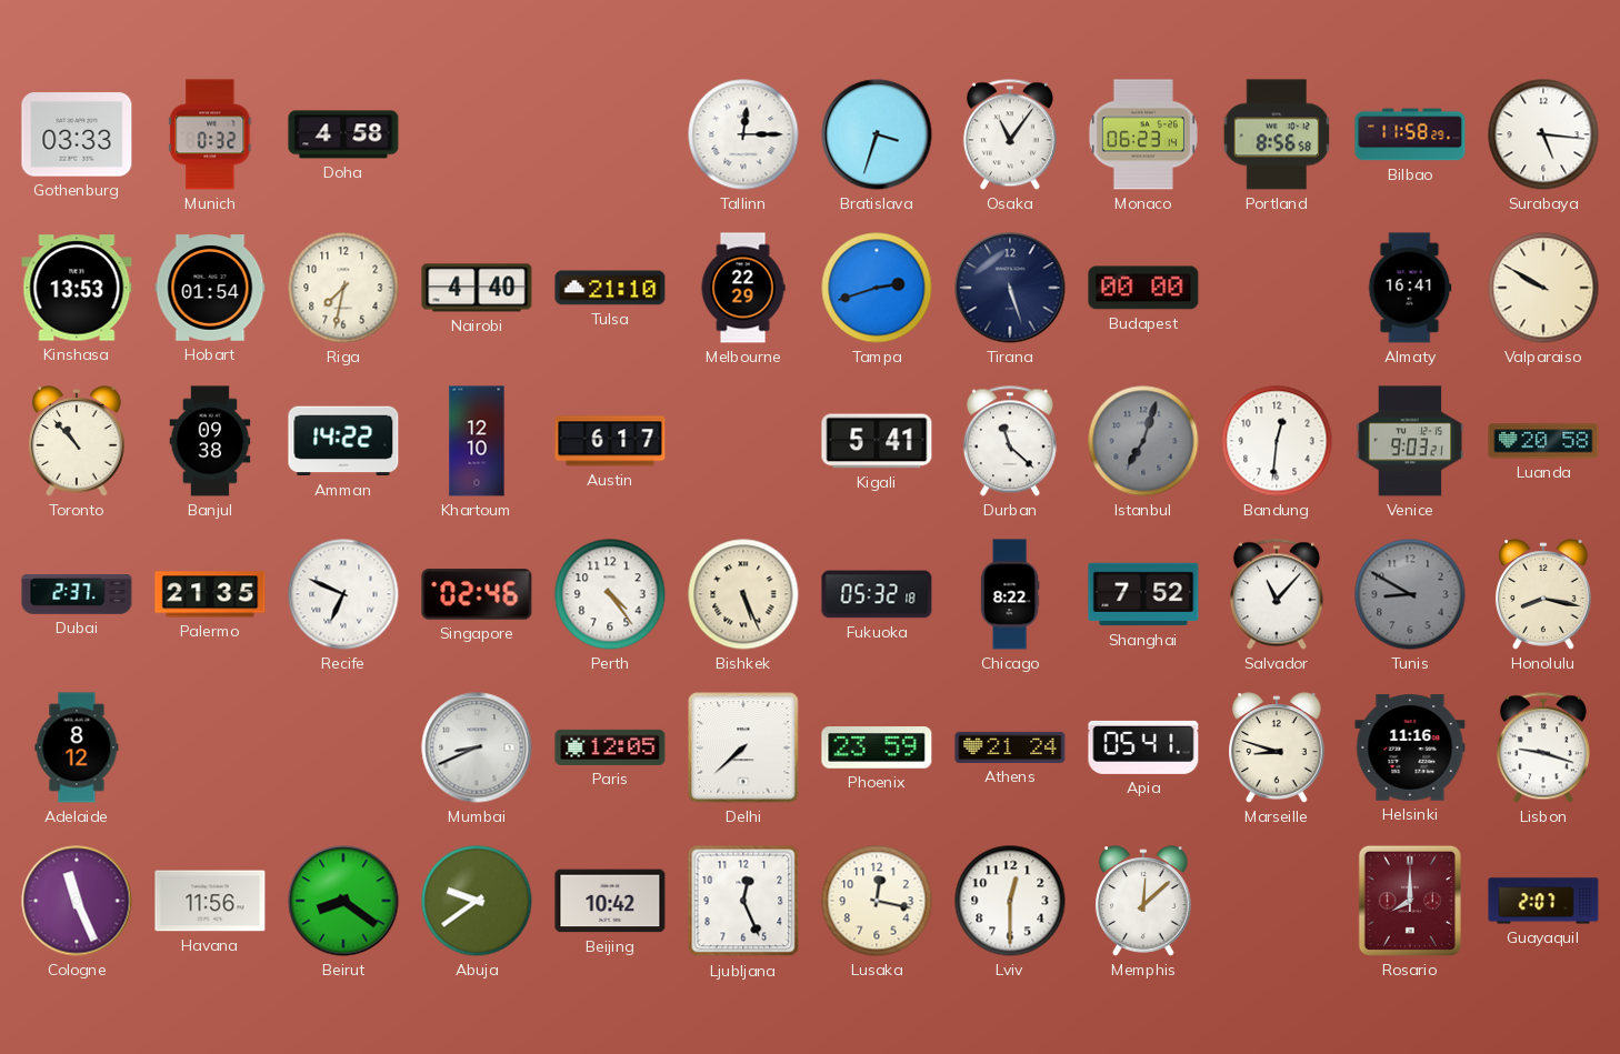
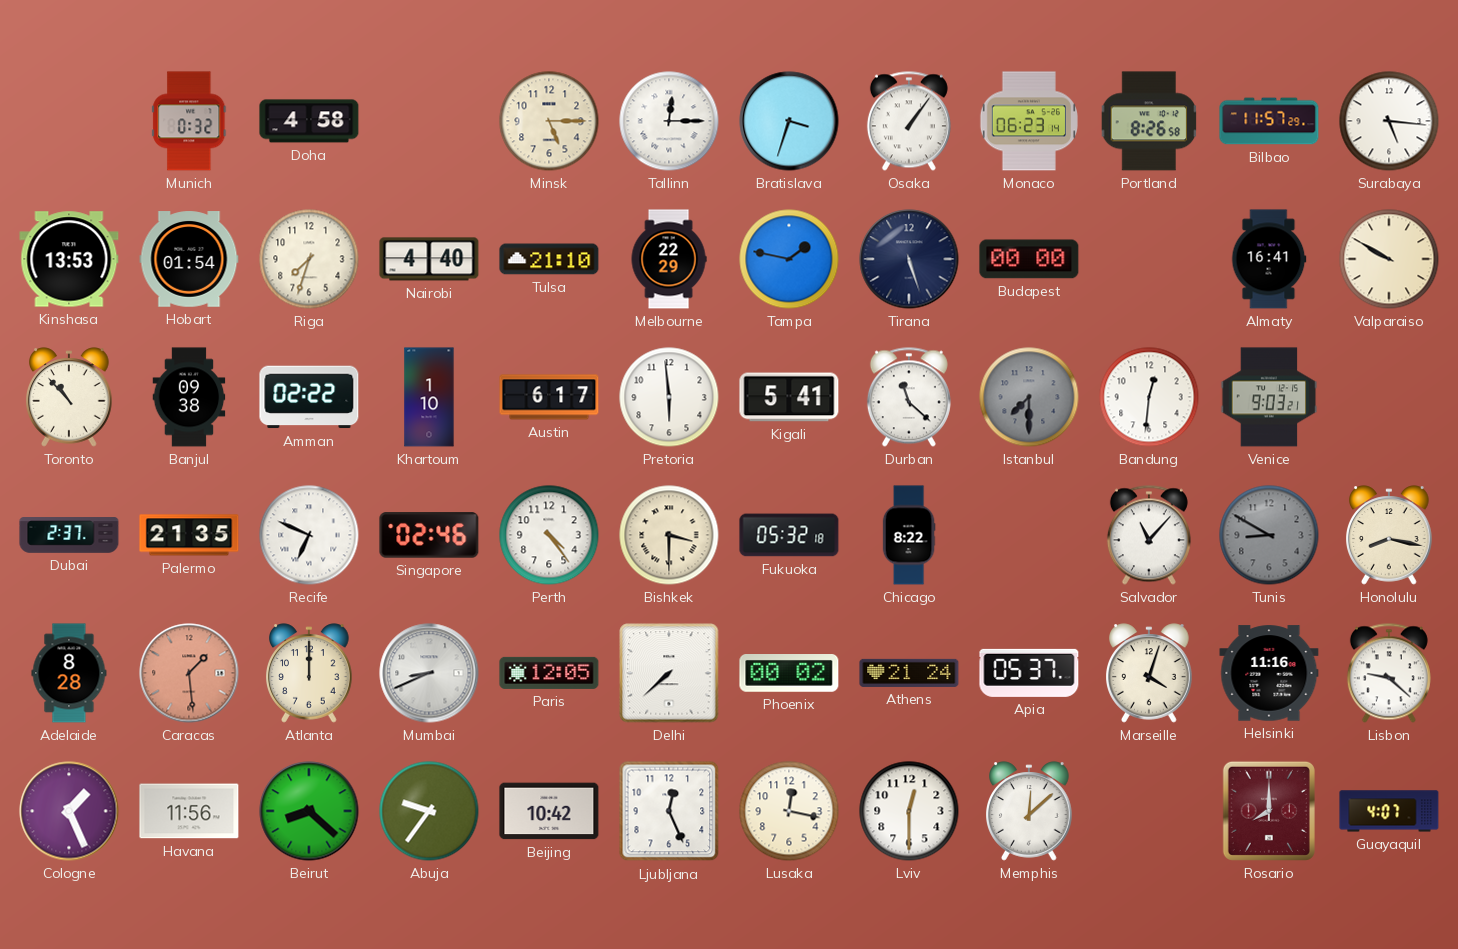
Gothenburg: 03:33 -> none
Minsk: none -> 5:15
Osaka: 11:06 -> 1:06
Portland: 8:56 -> 8:26
Bilbao: 11:58 -> 11:57
Riga: 7:32 -> 7:33
Tampa: 2:42 -> 1:47
Amman: 14:22 -> 02:22
Khartoum: 12:10 -> 1:10
Pretoria: none -> 5:59
Istanbul: 7:03 -> 7:30
Luanda: 20:58 -> none
Bishkek: 5:26 -> 3:30
Shanghai: 7:52 -> none
Adelaide: 8:12 -> 8:28
Caracas: none -> 1:29
Atlanta: none -> 12:00
Phoenix: 23:59 -> 00:02
Apia: 05:41 -> 05:37
Marseille: 8:48 -> 4:03
Lisbon: 9:18 -> 9:22
Cologne: 11:26 -> 1:26
Beirut: 8:21 -> 8:22
Abuja: 9:39 -> 9:36
Guayaquil: 2:07 -> 4:07
